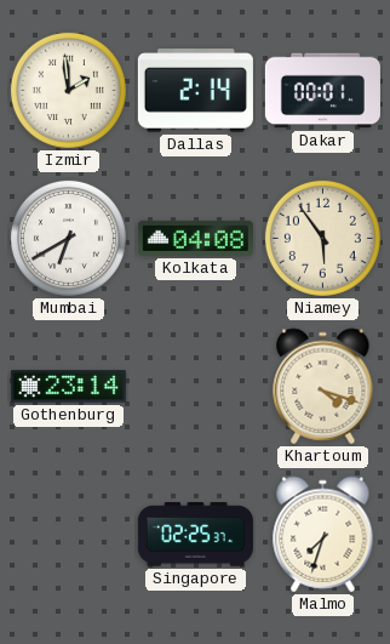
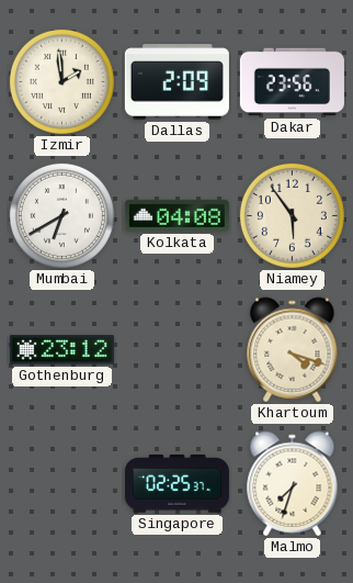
Dallas: 2:14 -> 2:09
Dakar: 00:01 -> 23:56
Gothenburg: 23:14 -> 23:12
